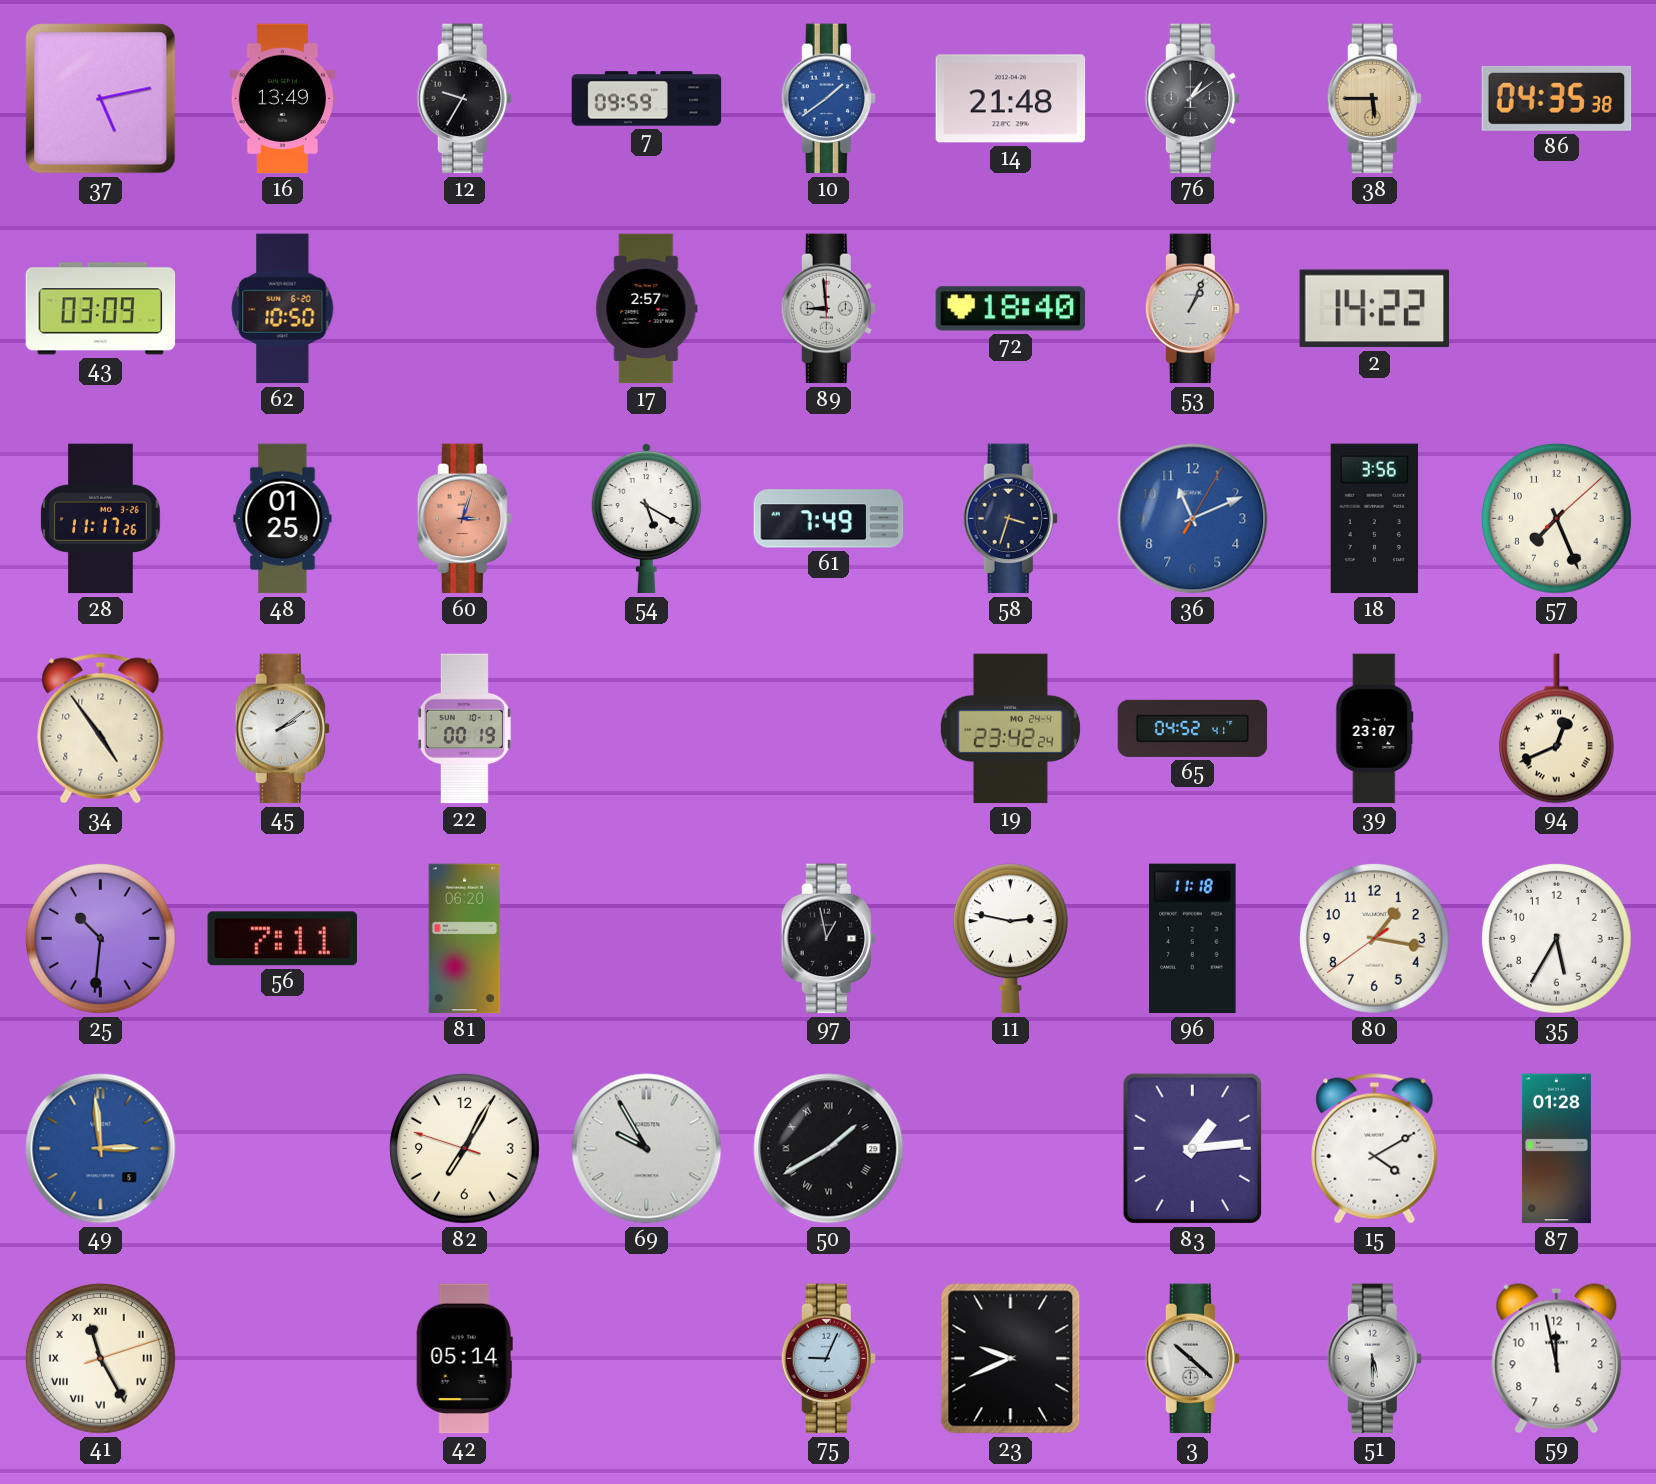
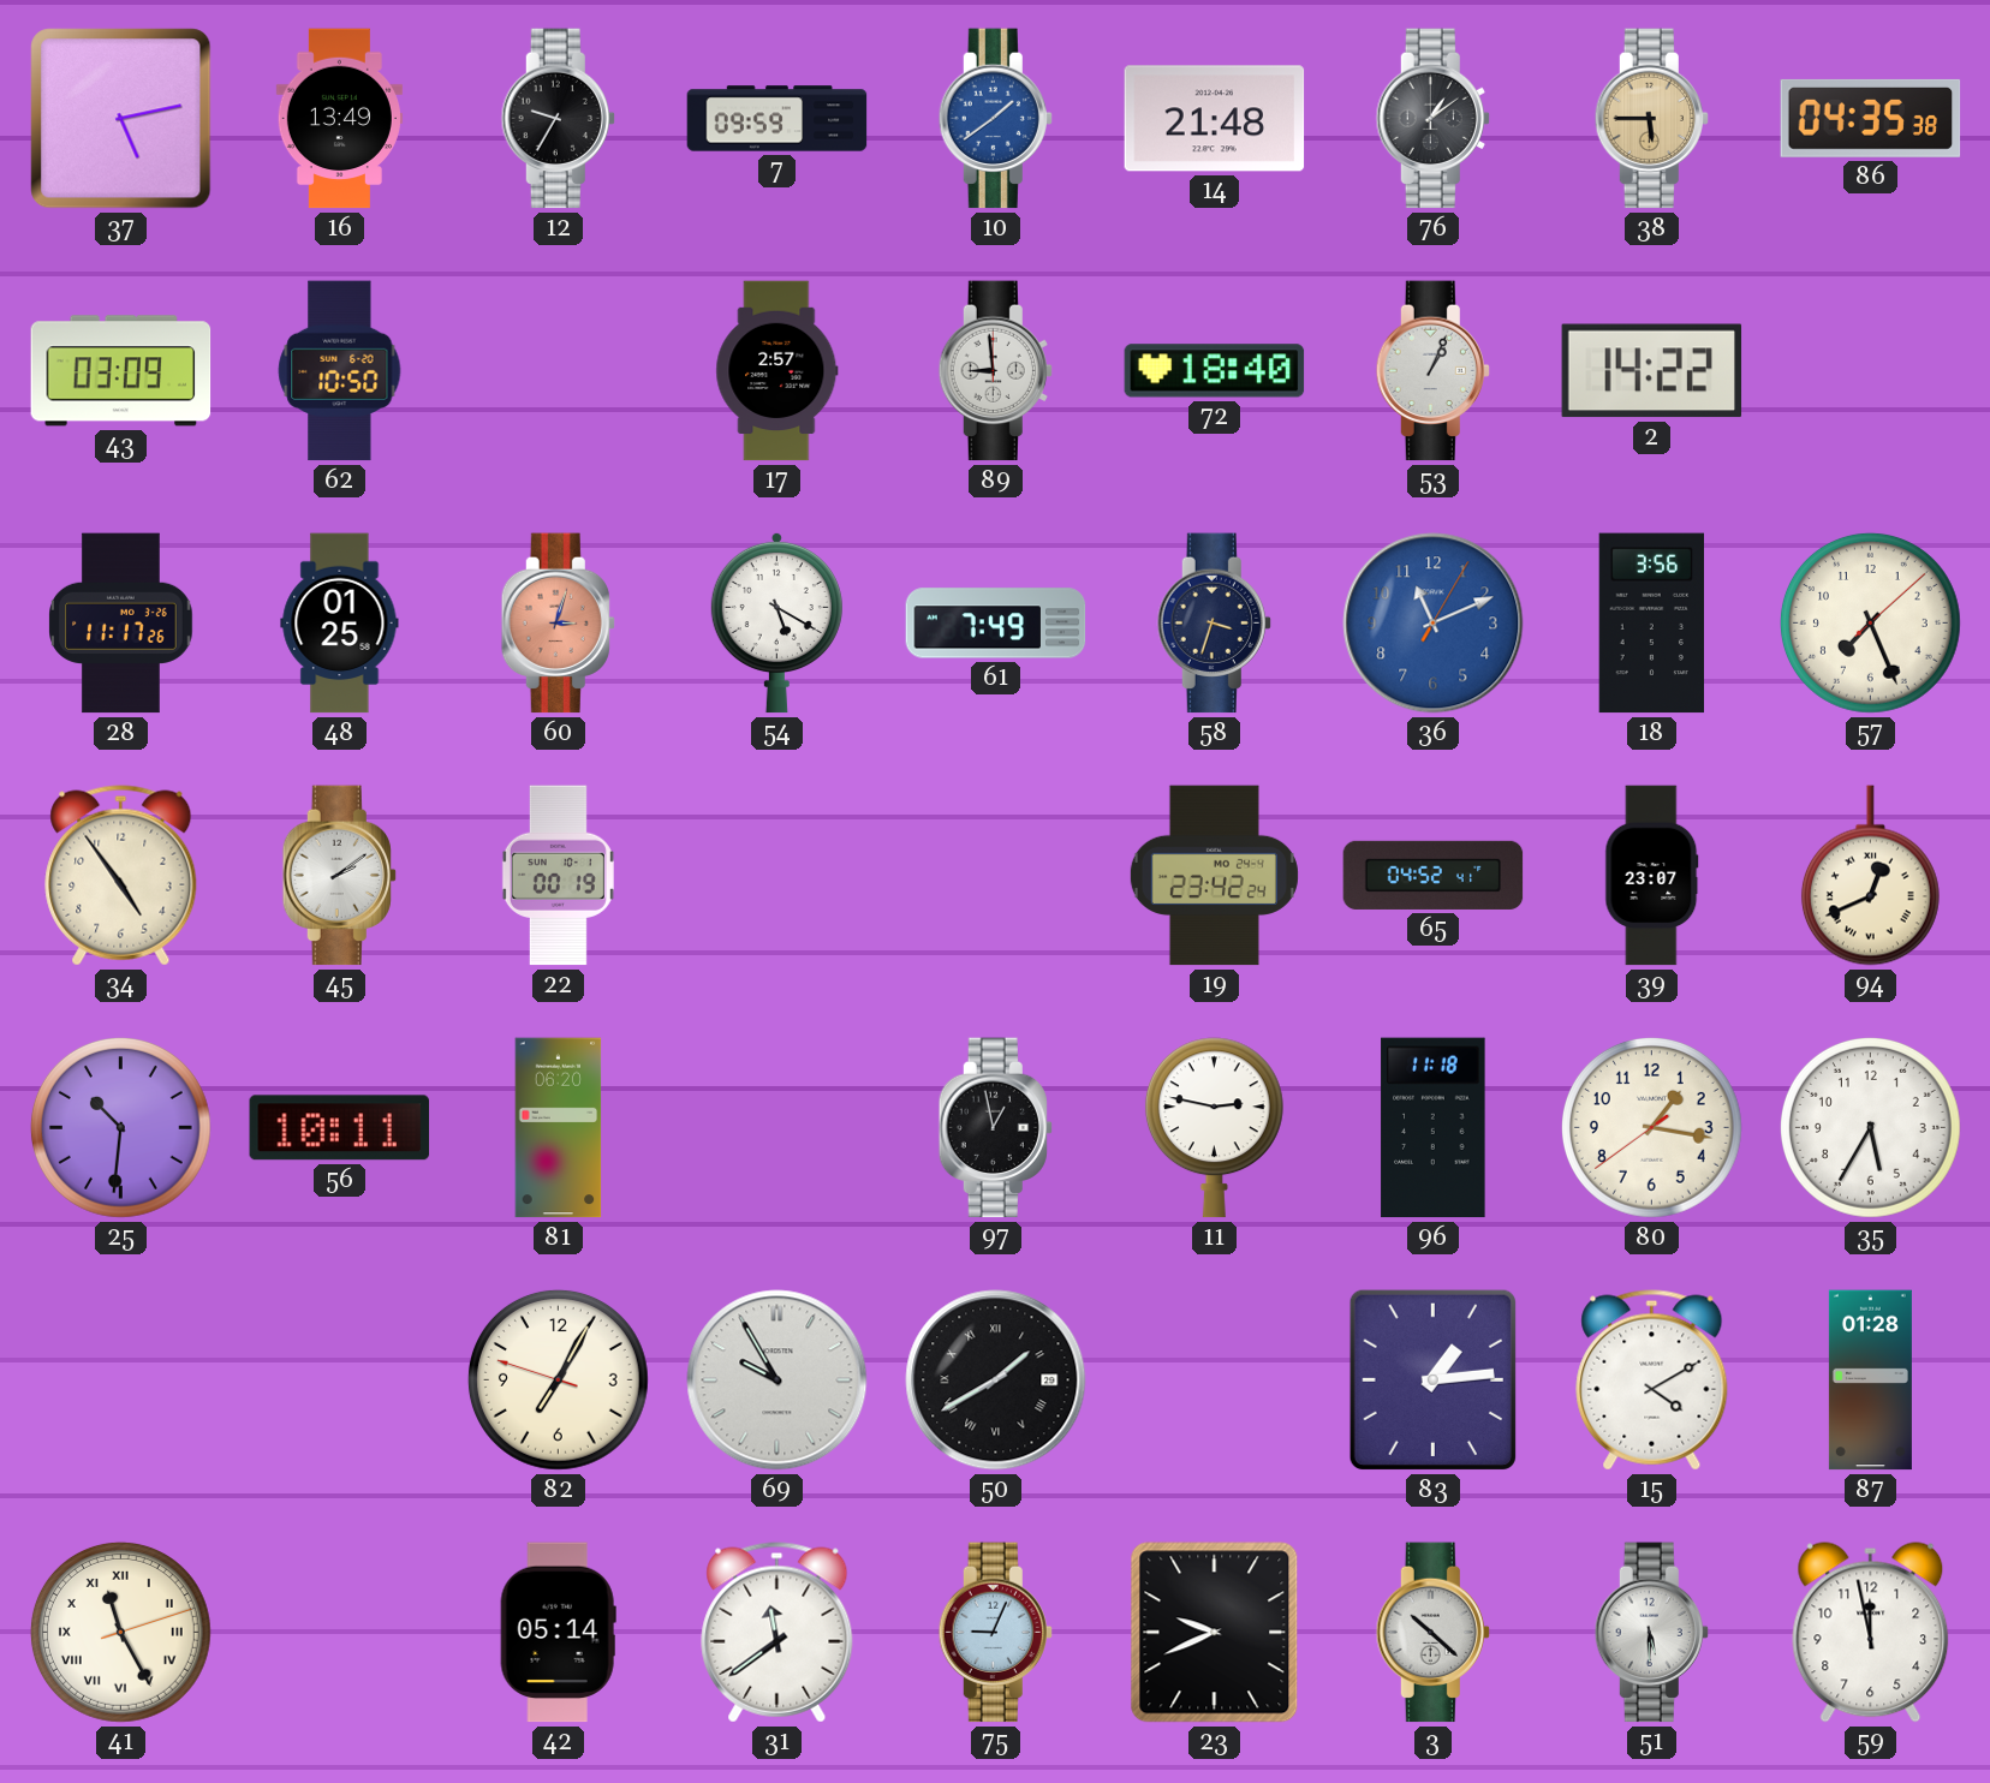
56: 7:11 -> 10:11
49: 2:59 -> none
31: none -> 11:39
